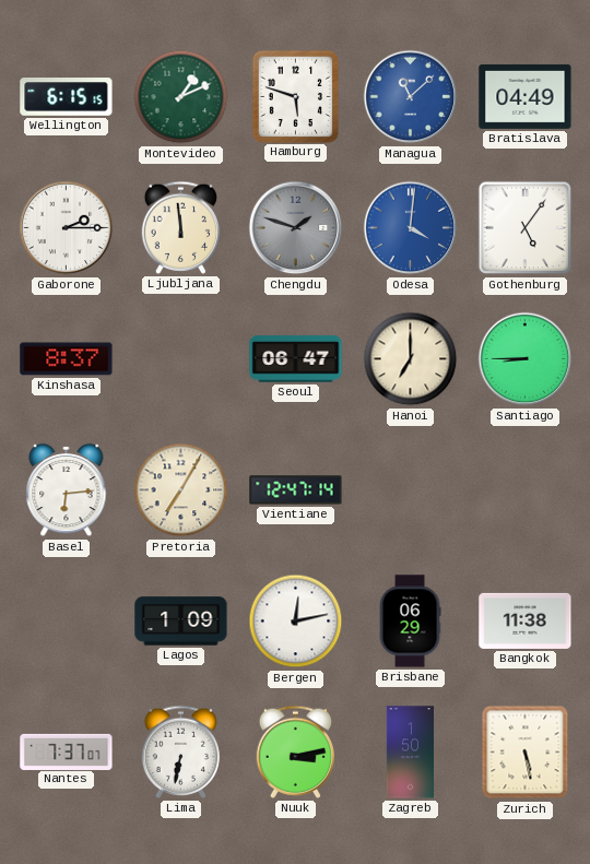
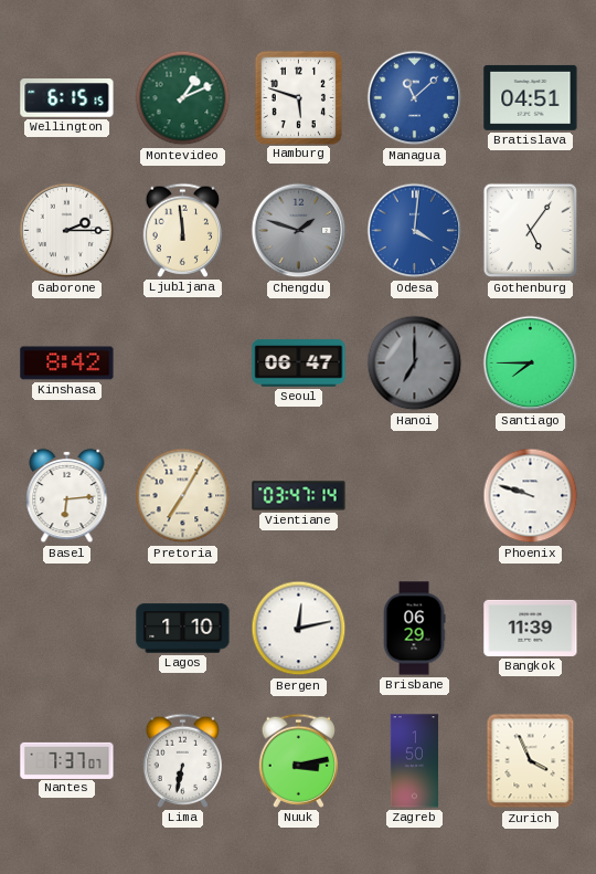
Bratislava: 04:49 -> 04:51
Kinshasa: 8:37 -> 8:42
Hanoi dial: cream -> grey
Santiago: 8:45 -> 7:45
Vientiane: 12:47 -> 03:47
Phoenix: none -> 9:48
Lagos: 1:09 -> 1:10
Bangkok: 11:38 -> 11:39
Zurich: 5:28 -> 3:56
